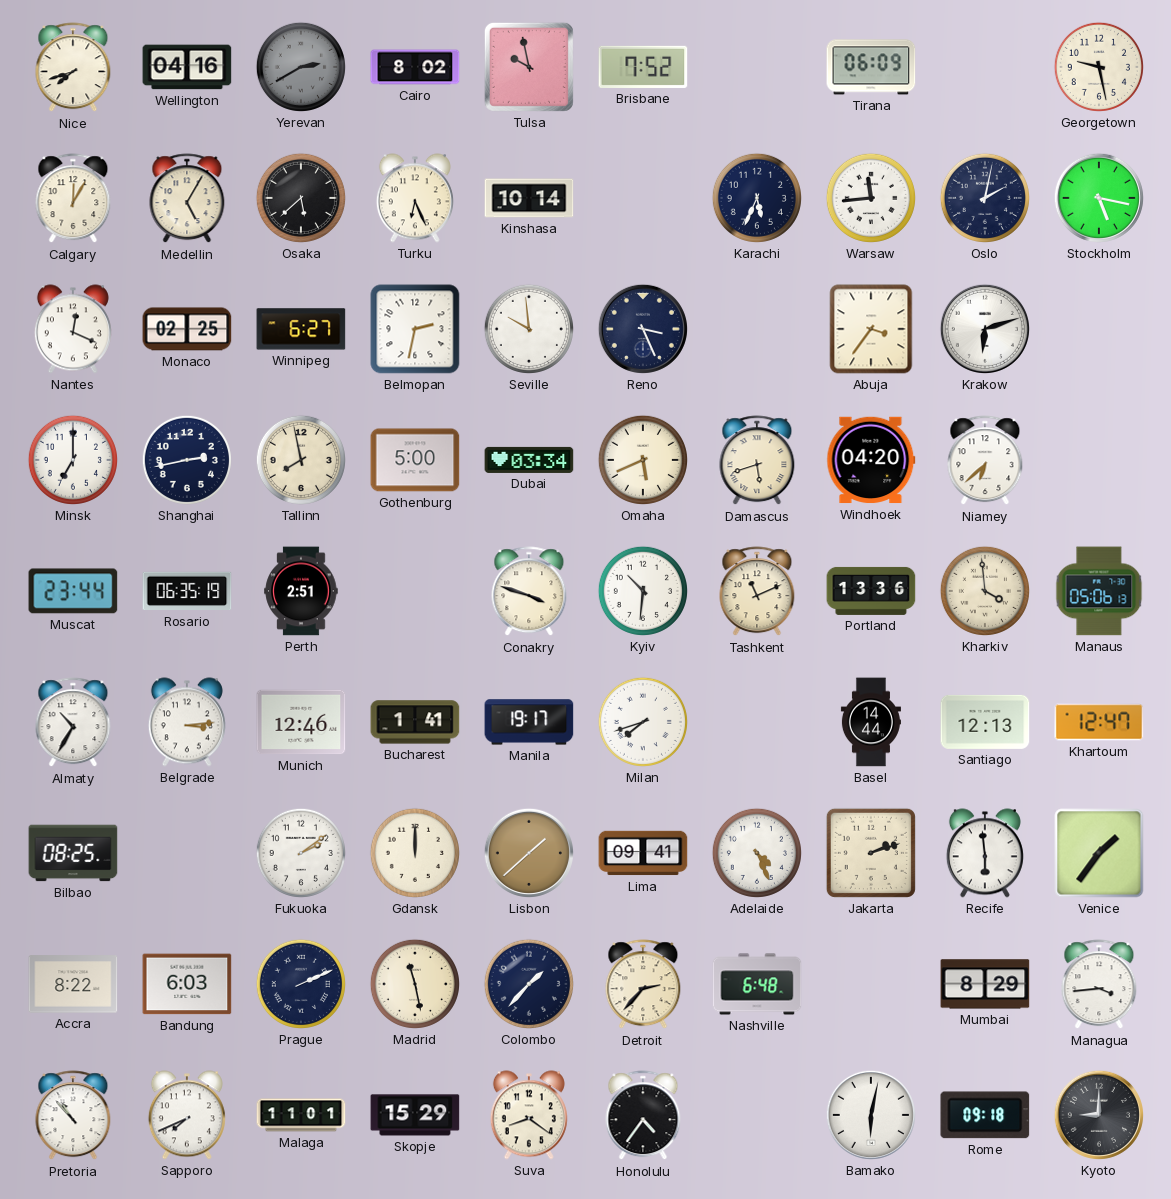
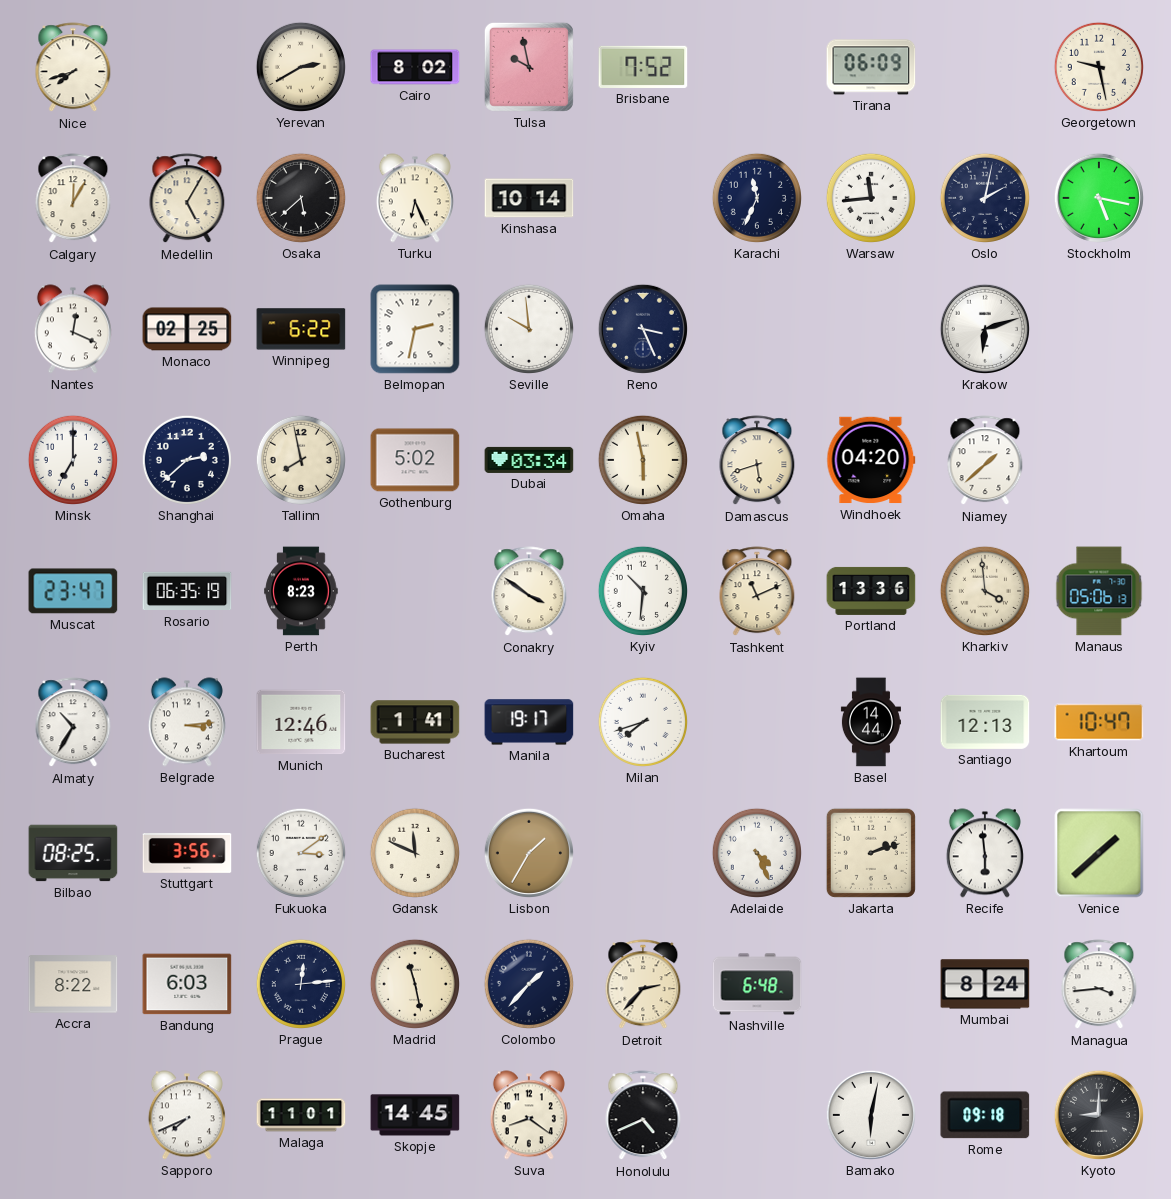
Wellington: 04:16 -> none
Yerevan dial: grey -> cream
Karachi: 5:34 -> 11:34
Winnipeg: 6:27 -> 6:22
Abuja: 3:36 -> none
Shanghai: 2:43 -> 2:38
Gothenburg: 5:00 -> 5:02
Omaha: 5:41 -> 5:58
Niamey: 6:38 -> 1:38
Muscat: 23:44 -> 23:47
Perth: 2:51 -> 8:23
Conakry: 3:48 -> 3:51
Khartoum: 12:47 -> 10:47
Stuttgart: none -> 3:56
Fukuoka: 2:09 -> 3:09
Gdansk: 12:00 -> 11:49
Lisbon: 1:38 -> 1:35
Lima: 09:41 -> none
Venice: 1:36 -> 1:38
Prague: 2:11 -> 12:14
Mumbai: 8:29 -> 8:24
Pretoria: 10:53 -> none
Skopje: 15:29 -> 14:45
Honolulu: 4:36 -> 4:41
